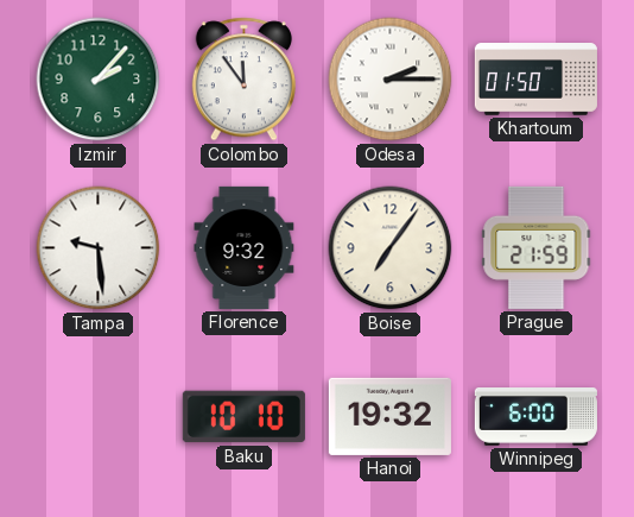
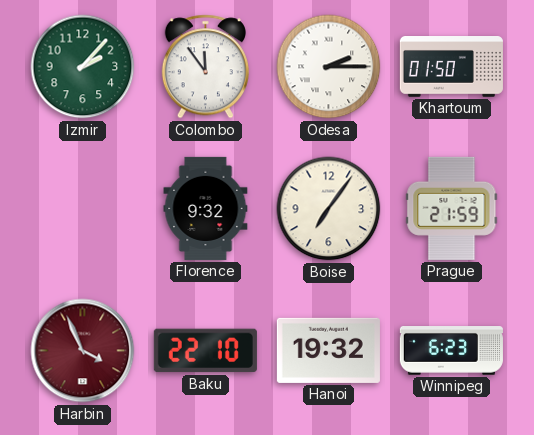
Tampa: 9:29 -> none
Harbin: none -> 3:56
Baku: 10:10 -> 22:10
Winnipeg: 6:00 -> 6:23
